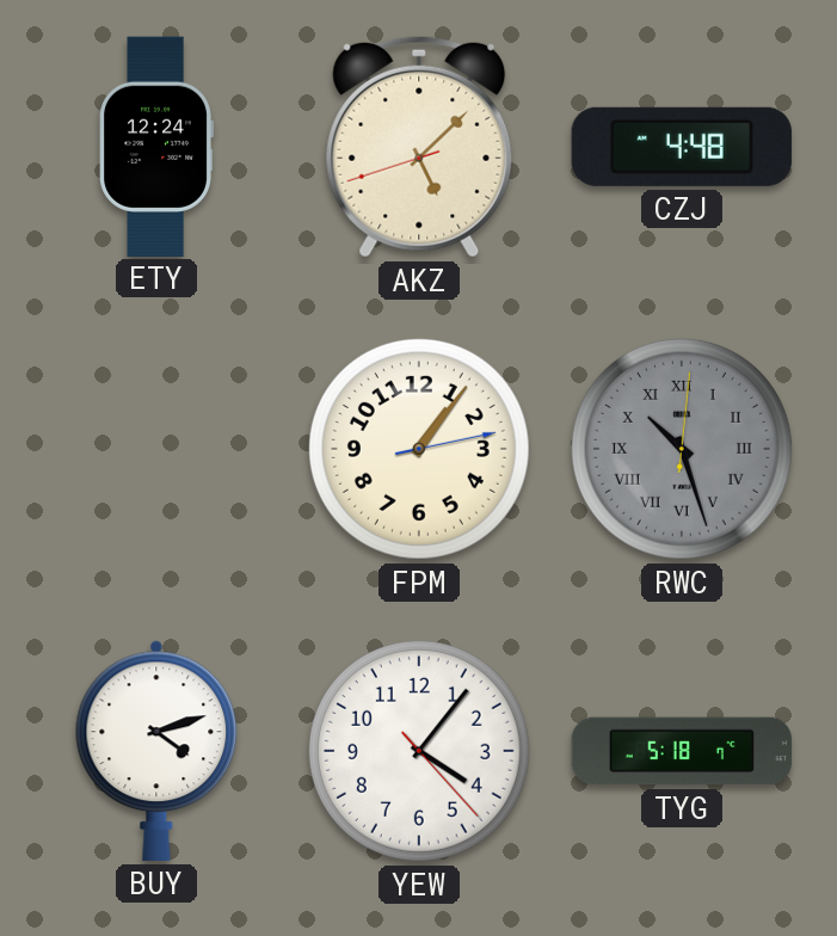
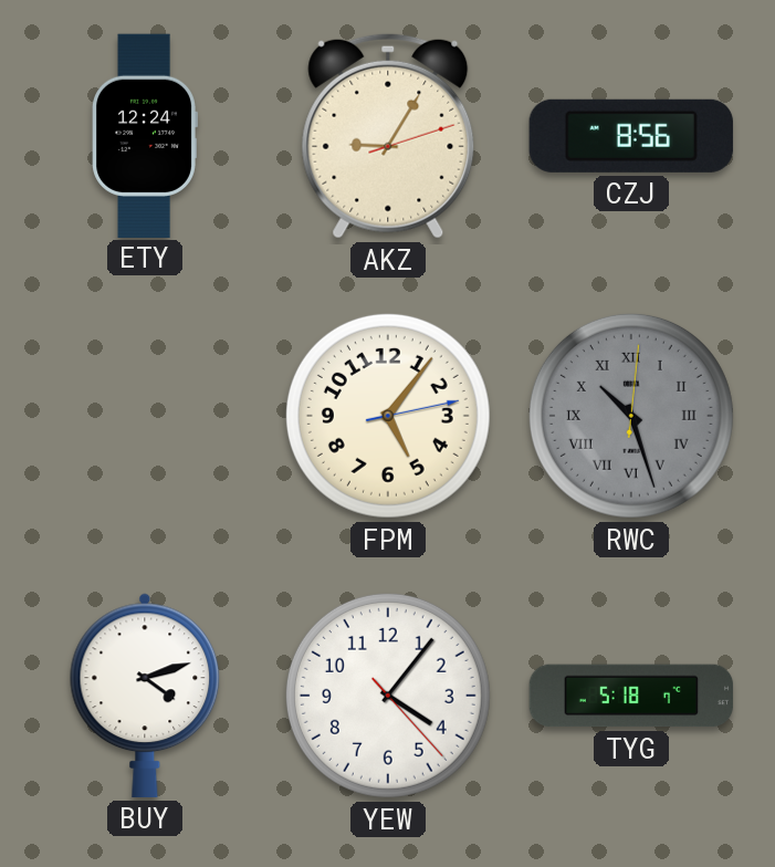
AKZ: 5:07 -> 9:05
CZJ: 4:48 -> 8:56
FPM: 1:06 -> 5:06
